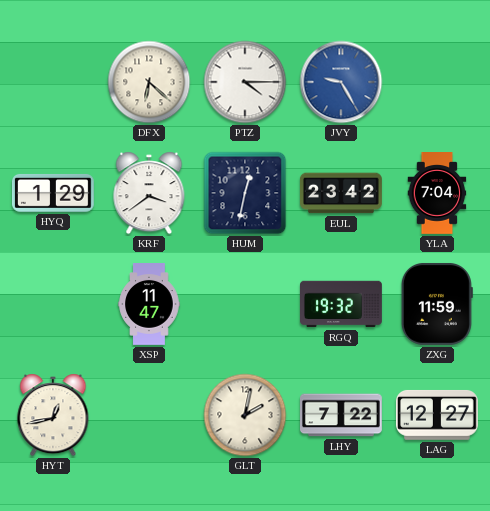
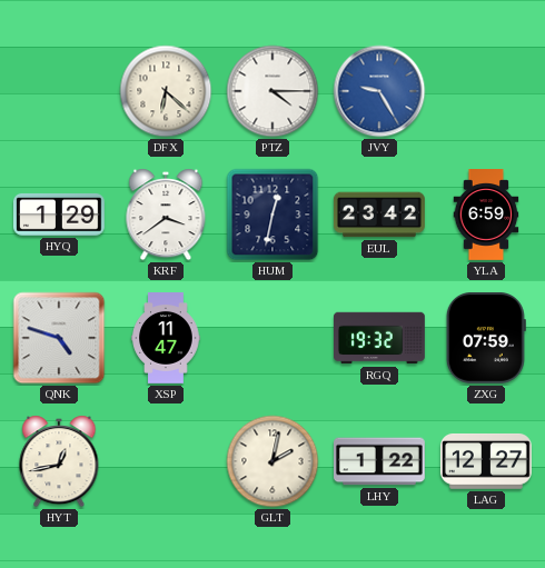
YLA: 7:04 -> 6:59
QNK: none -> 4:48
ZXG: 11:59 -> 07:59
LHY: 7:22 -> 1:22
